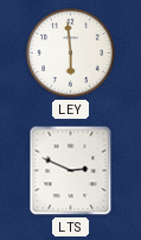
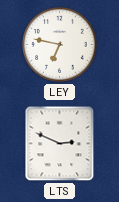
LEY: 5:59 -> 6:47
